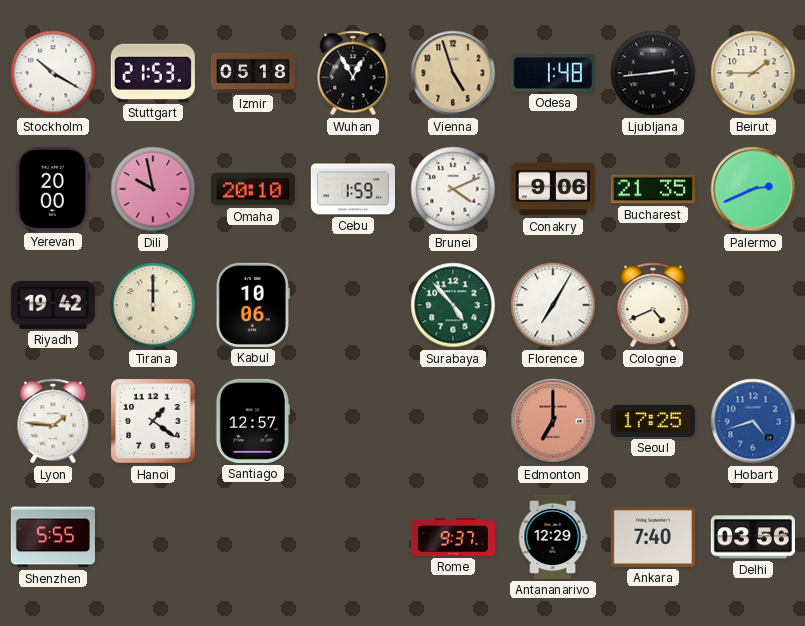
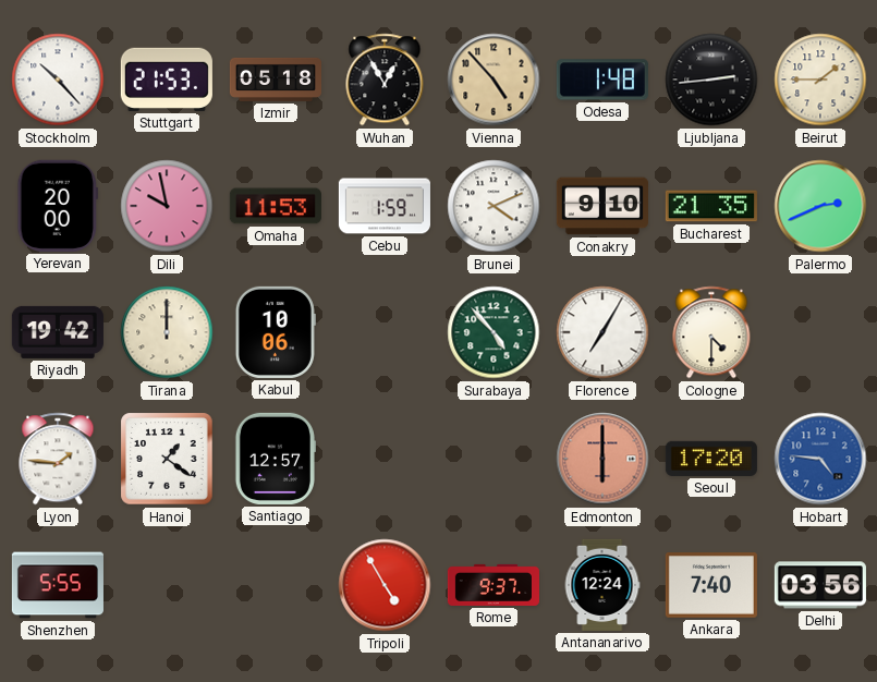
Stockholm: 10:20 -> 10:23
Vienna: 4:57 -> 4:53
Omaha: 20:10 -> 11:53
Conakry: 9:06 -> 9:10
Cologne: 4:41 -> 4:30
Edmonton: 7:00 -> 6:00
Seoul: 17:25 -> 17:20
Hobart: 4:42 -> 4:46
Tripoli: none -> 4:55
Antananarivo: 12:29 -> 12:24
